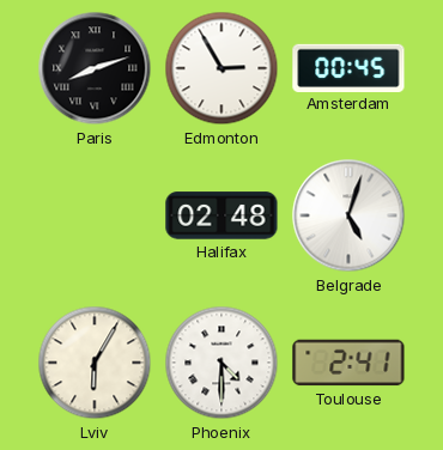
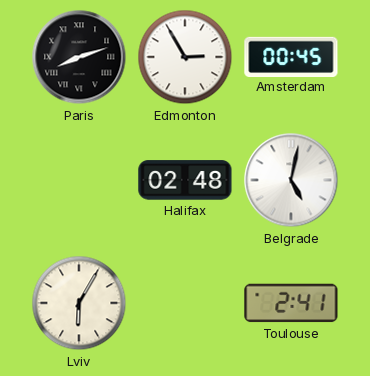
Belgrade: 5:03 -> 5:02
Phoenix: 4:30 -> none
